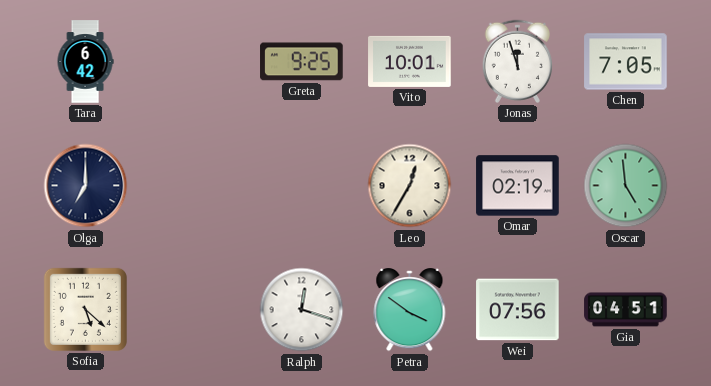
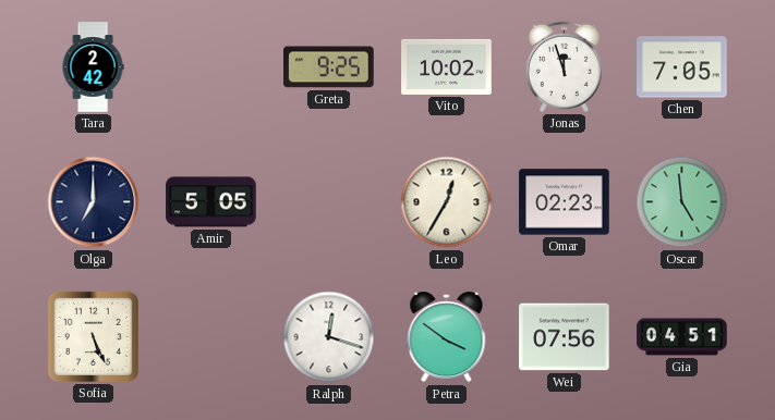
Tara: 6:42 -> 2:42
Vito: 10:01 -> 10:02
Amir: none -> 5:05
Omar: 02:19 -> 02:23
Sofia: 5:22 -> 5:26
